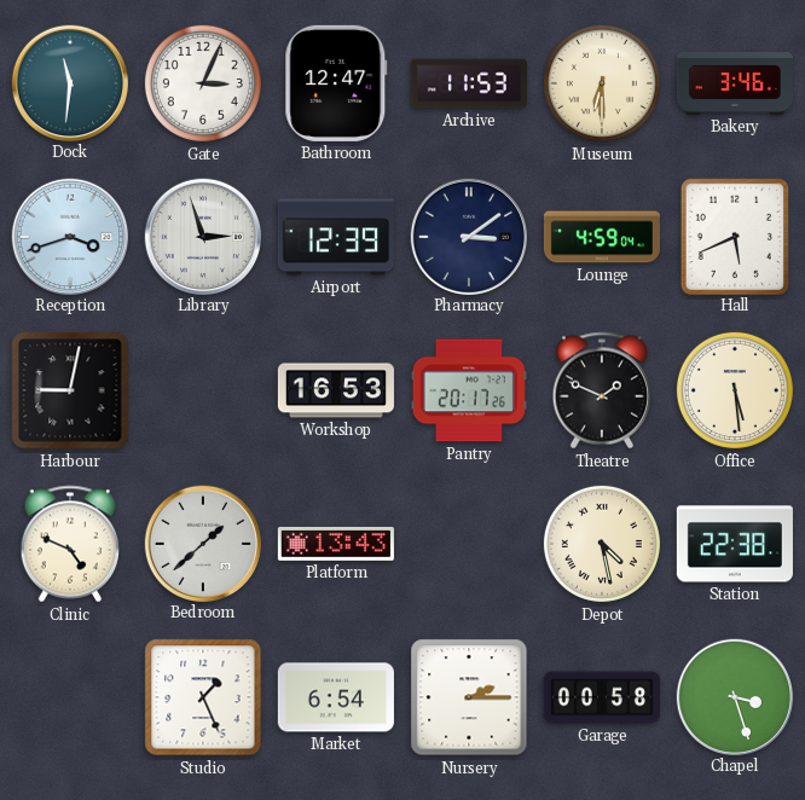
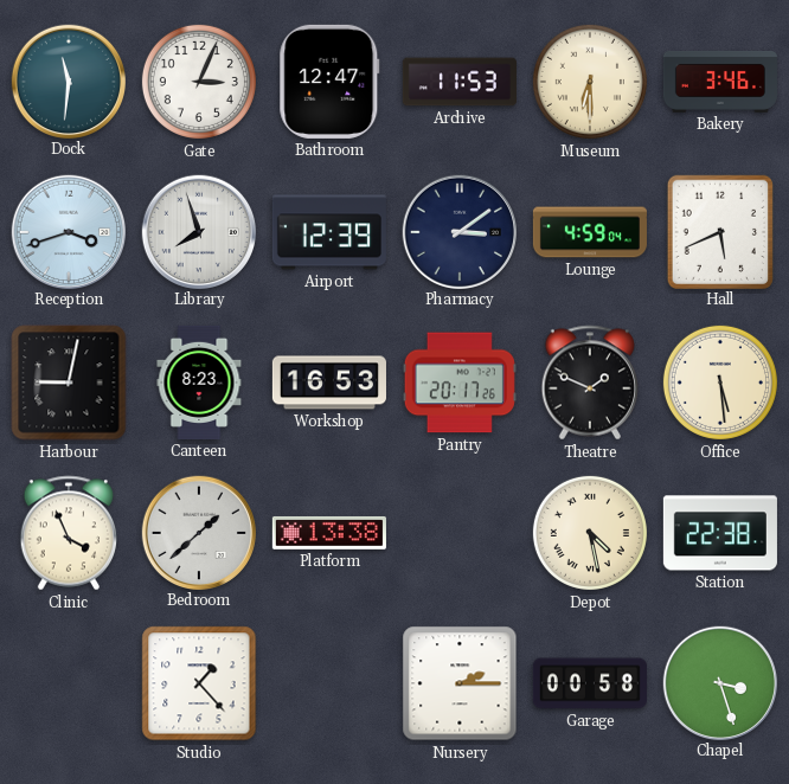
Library: 2:57 -> 7:57
Canteen: none -> 8:23
Clinic: 4:49 -> 3:56
Platform: 13:43 -> 13:38
Studio: 1:26 -> 1:23
Market: 6:54 -> none
